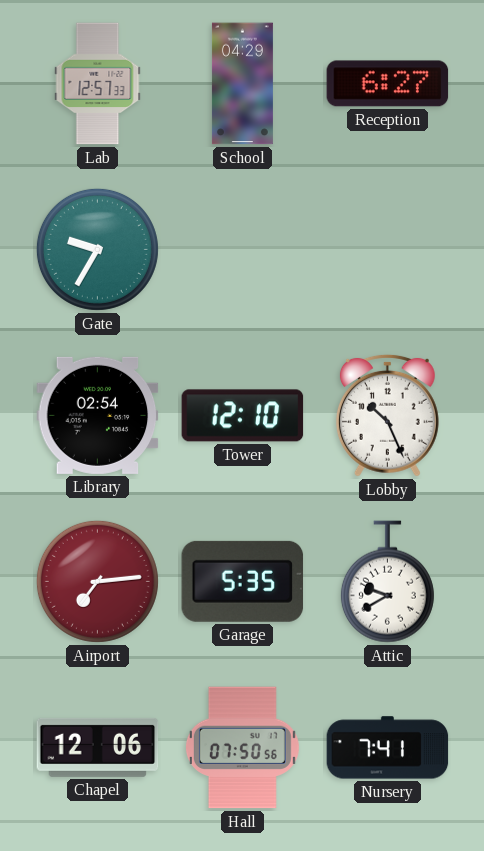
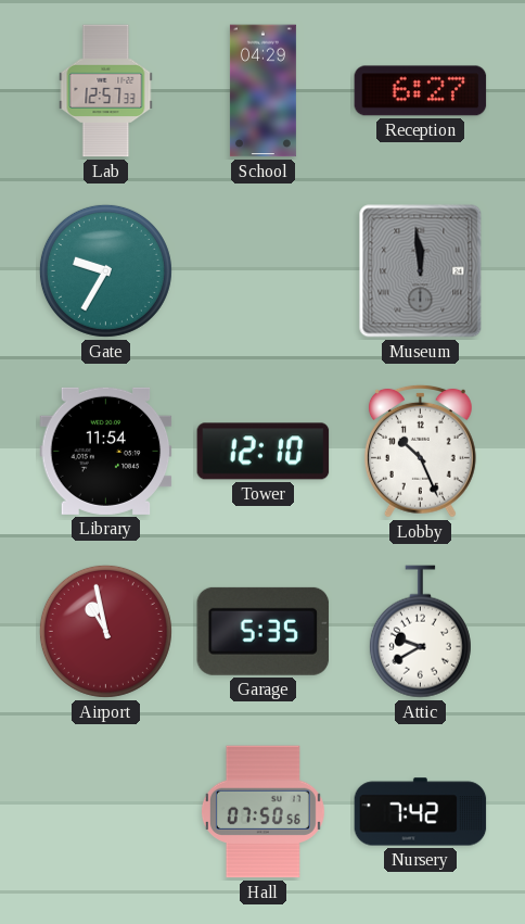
Museum: none -> 11:59
Library: 02:54 -> 11:54
Airport: 7:14 -> 10:58
Chapel: 12:06 -> none
Nursery: 7:41 -> 7:42
